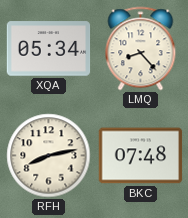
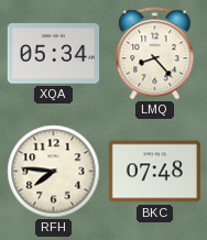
RFH: 8:13 -> 7:46
